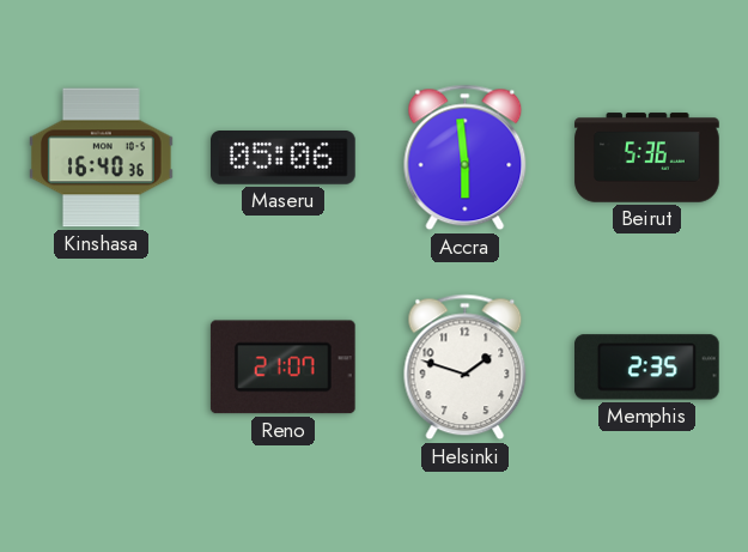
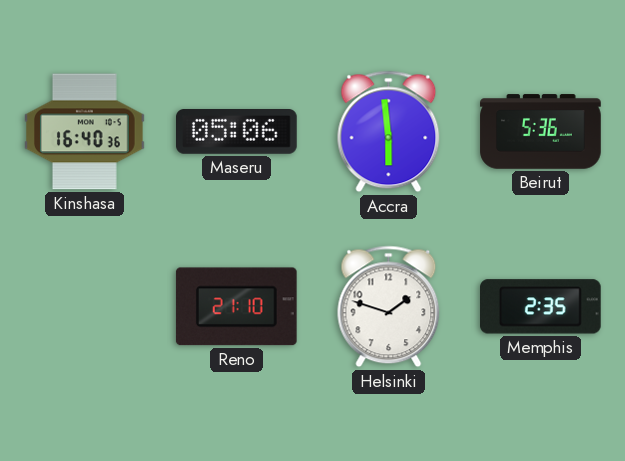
Reno: 21:07 -> 21:10
